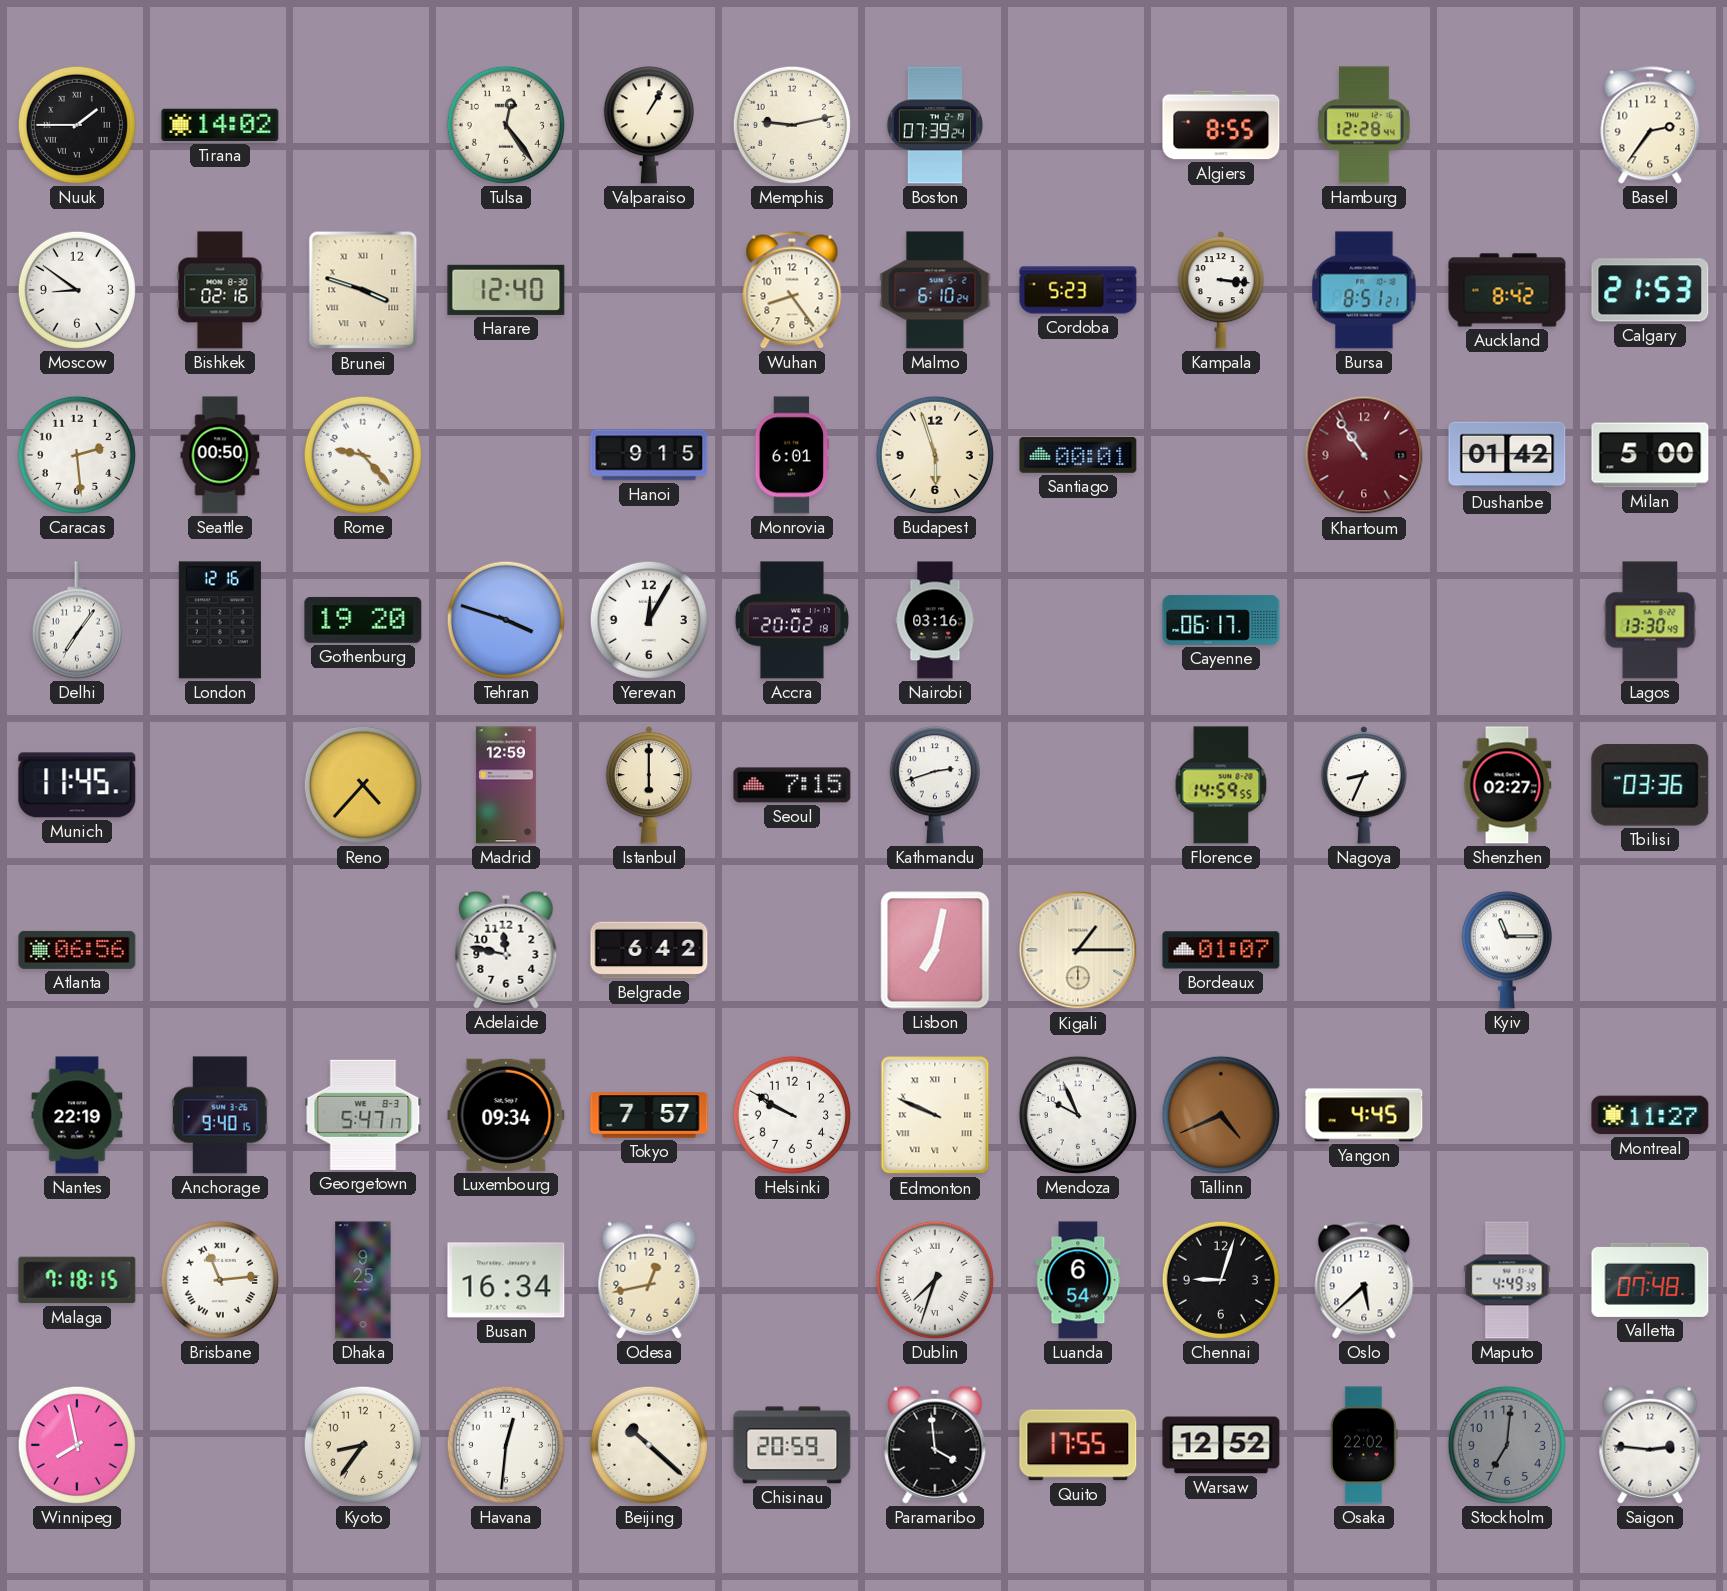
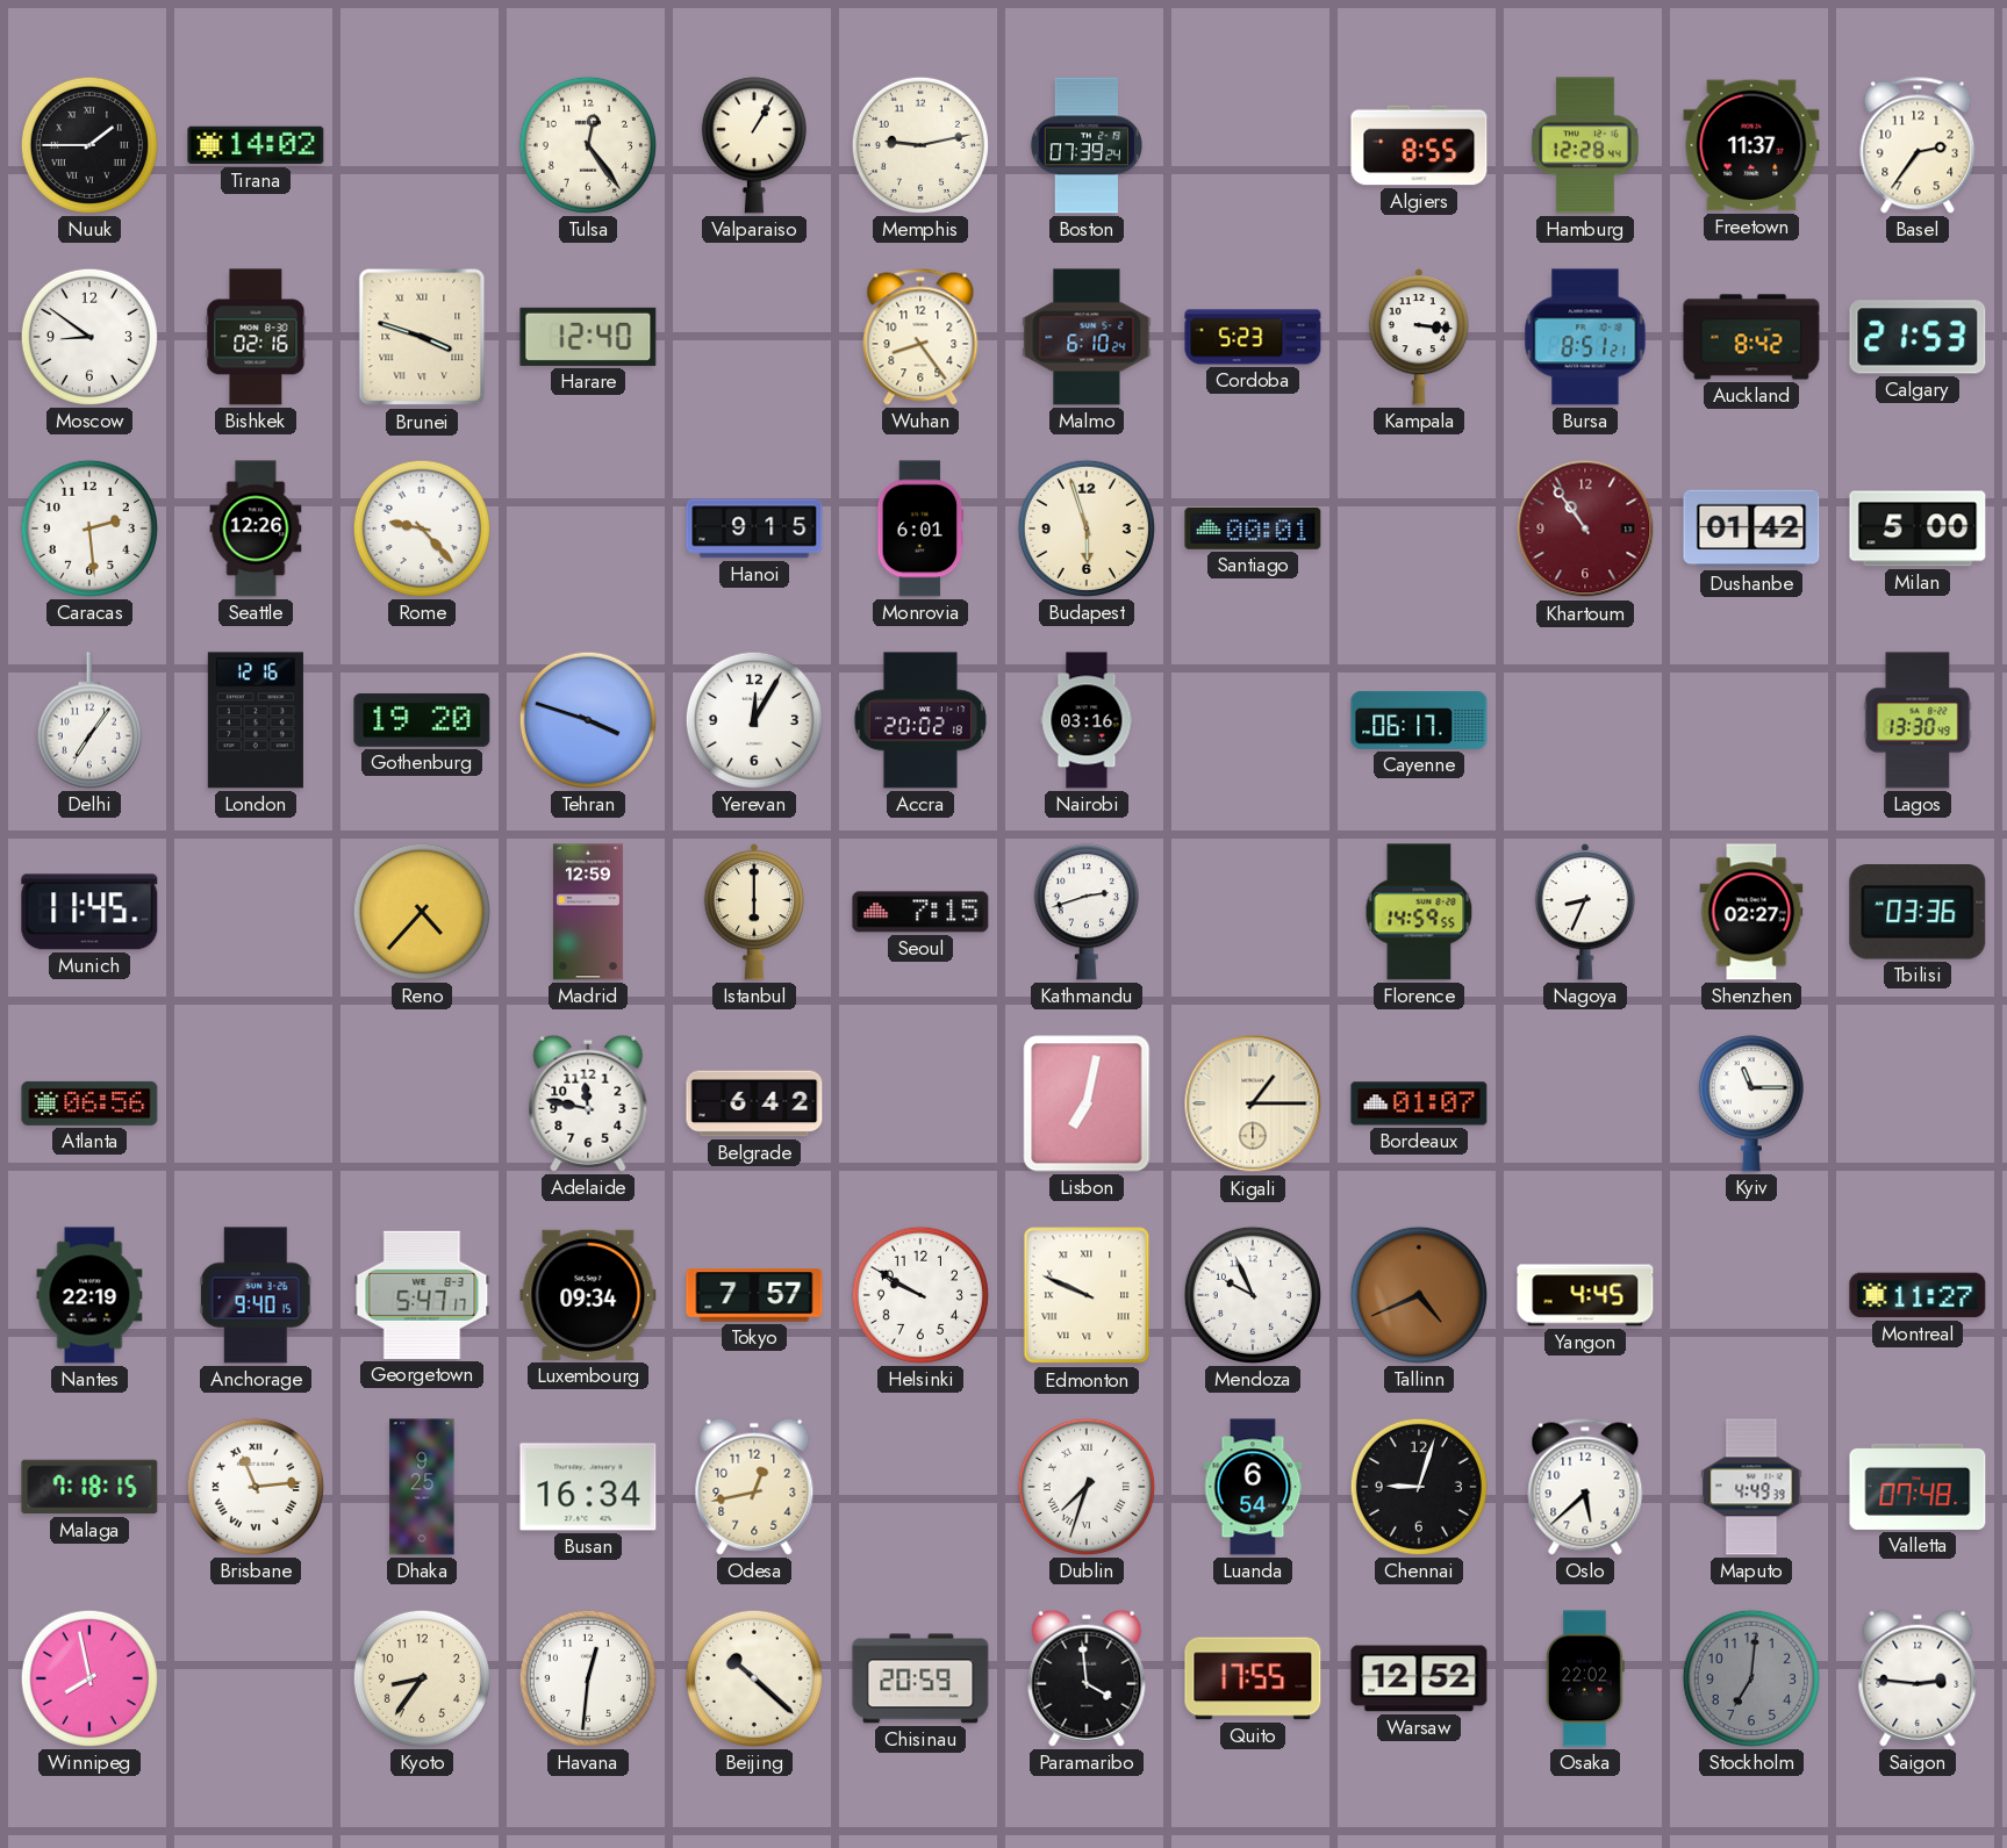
Freetown: none -> 11:37
Seattle: 00:50 -> 12:26
